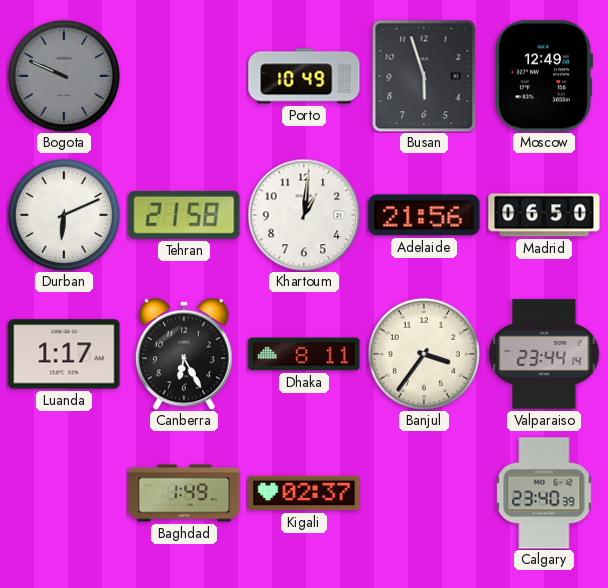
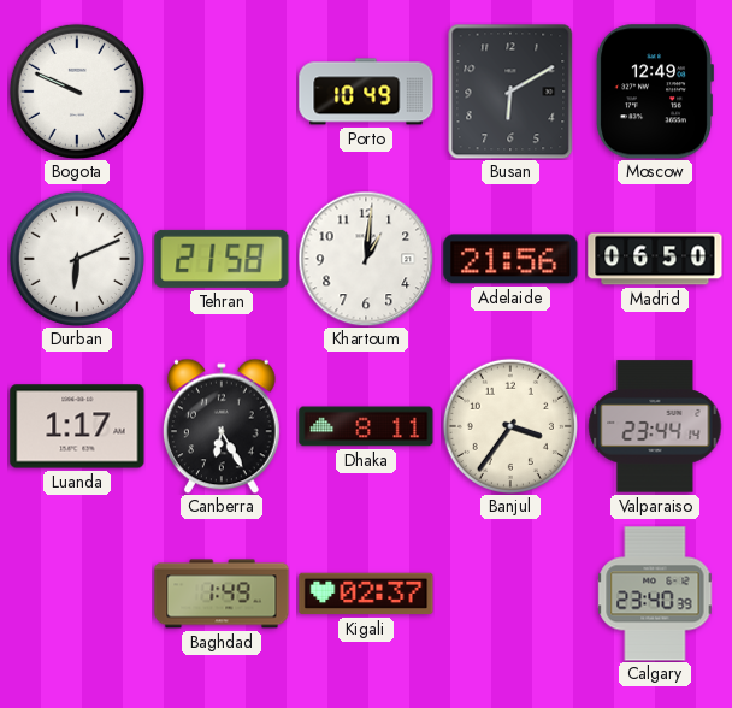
Bogota dial: grey -> white
Busan: 5:57 -> 6:10
